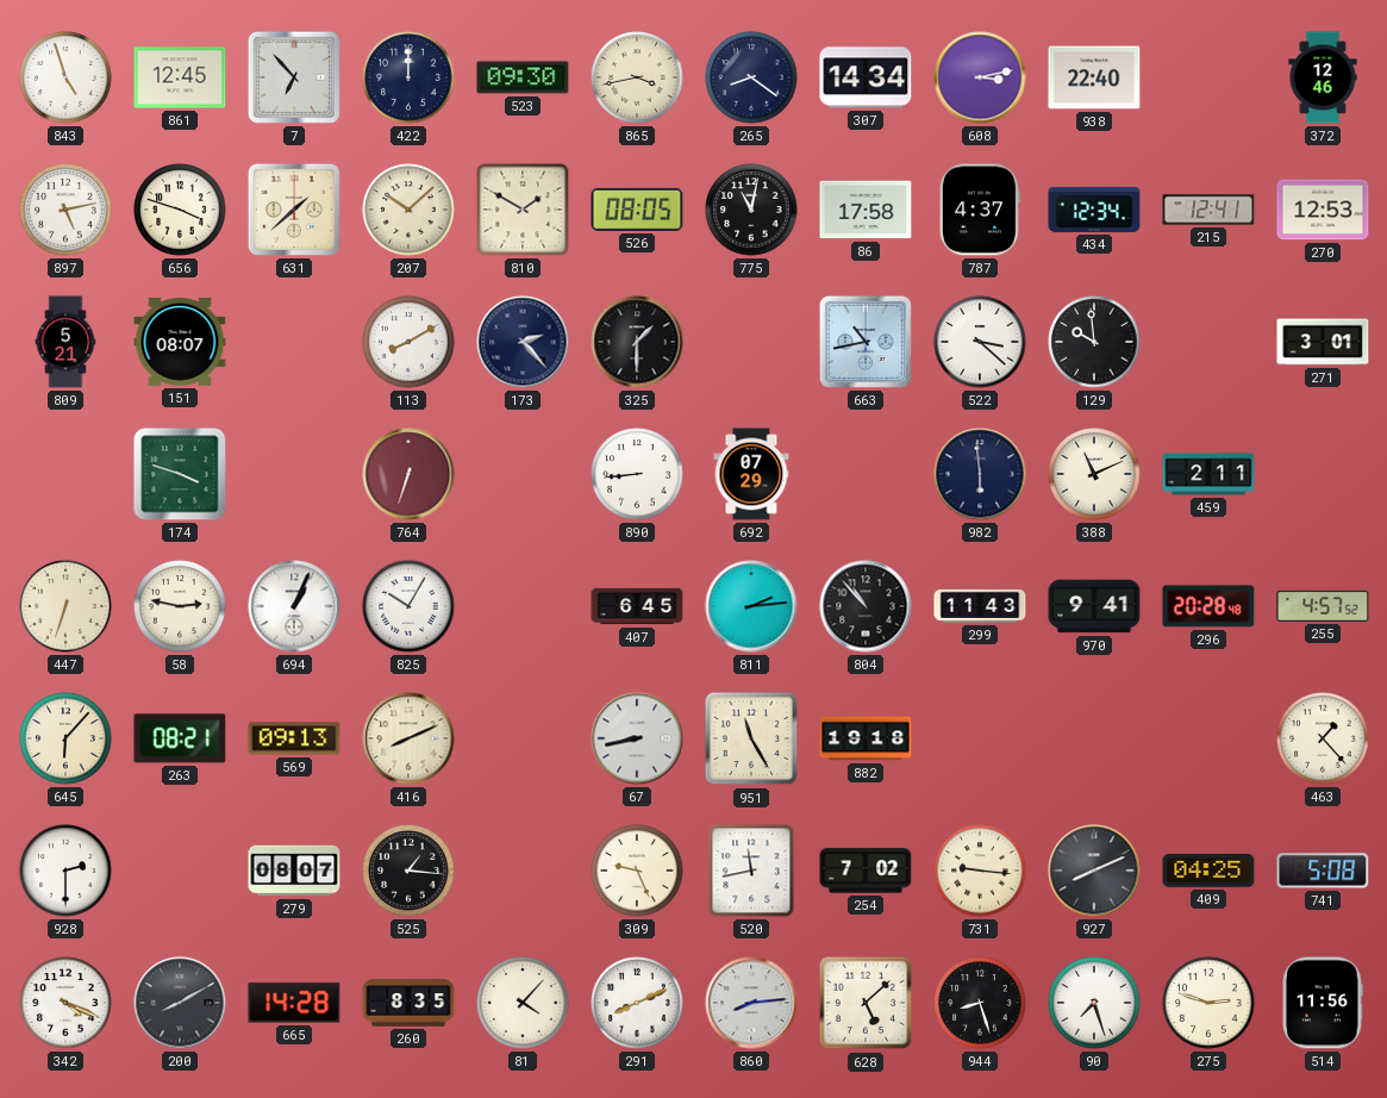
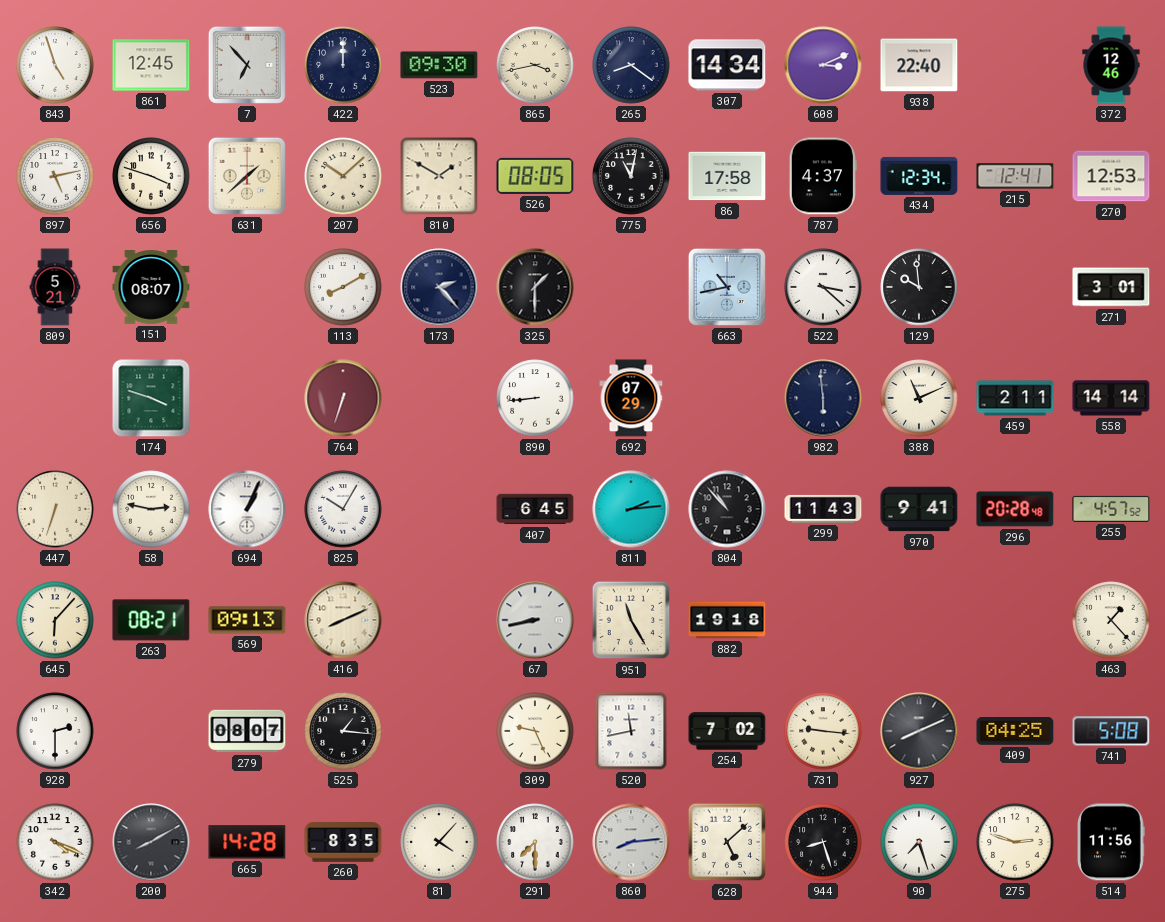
608: 3:13 -> 3:11
558: none -> 14:14
291: 8:11 -> 7:30
